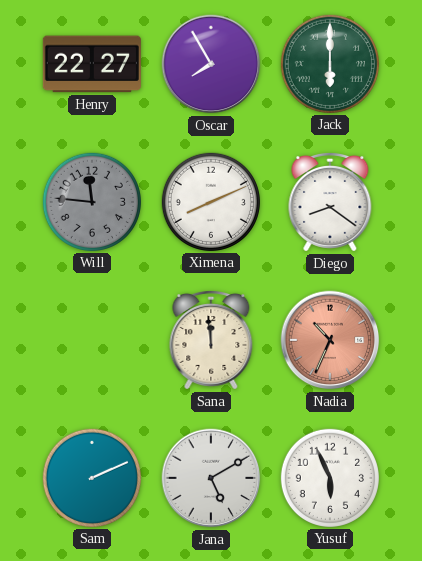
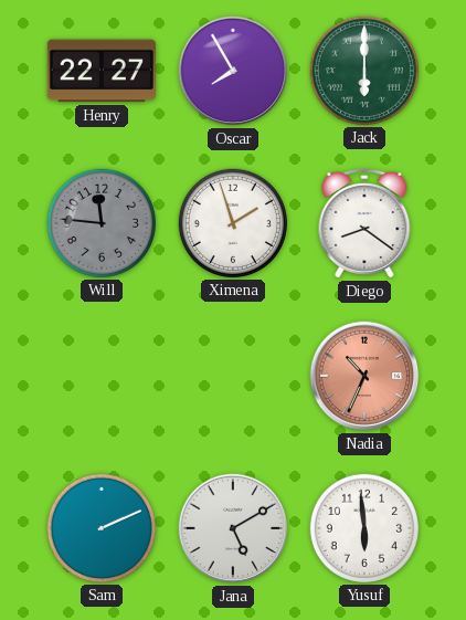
Ximena: 8:11 -> 1:57
Sana: 11:59 -> none
Yusuf: 5:56 -> 5:59
